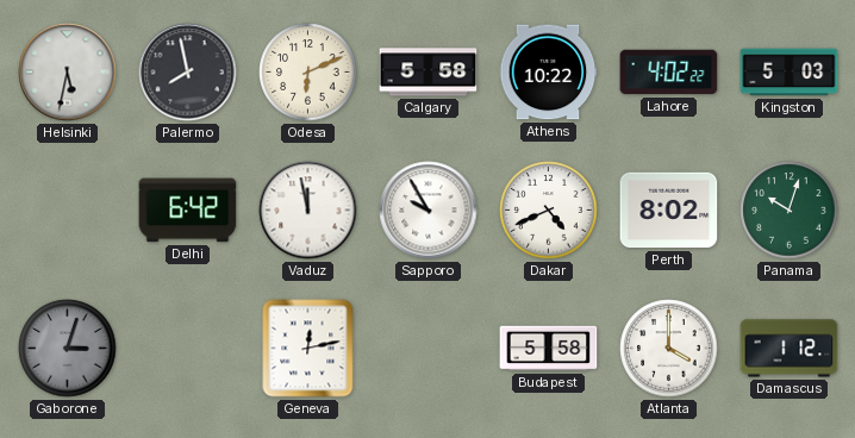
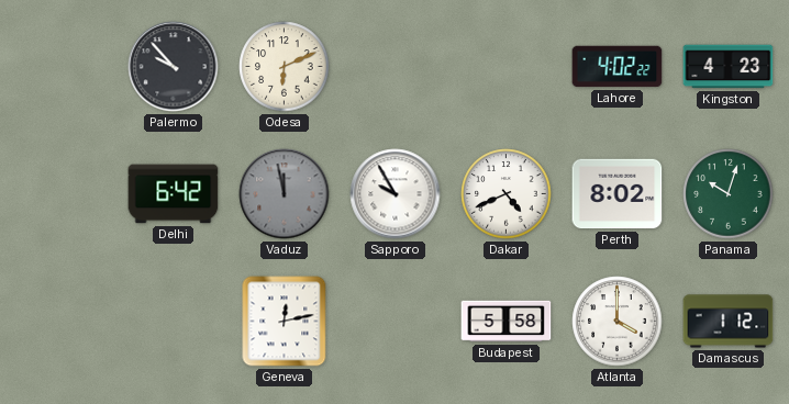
Helsinki: 5:32 -> none
Palermo: 7:58 -> 9:53
Calgary: 5:58 -> none
Athens: 10:22 -> none
Kingston: 5:03 -> 4:23
Vaduz dial: white -> grey
Gaborone: 3:03 -> none
